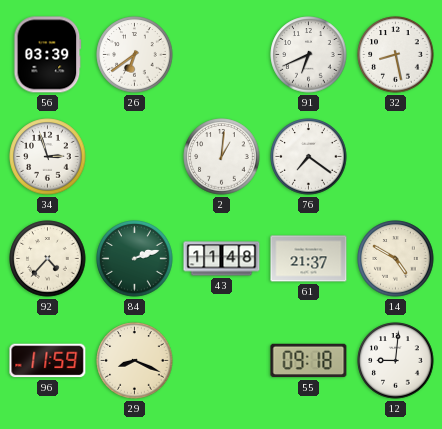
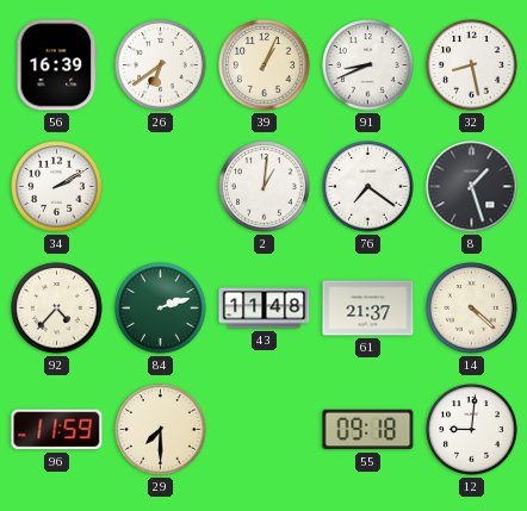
56: 03:39 -> 16:39
39: none -> 1:04
91: 6:41 -> 8:41
34: 2:57 -> 2:10
8: none -> 1:27
14: 4:50 -> 4:22
29: 8:19 -> 7:30
